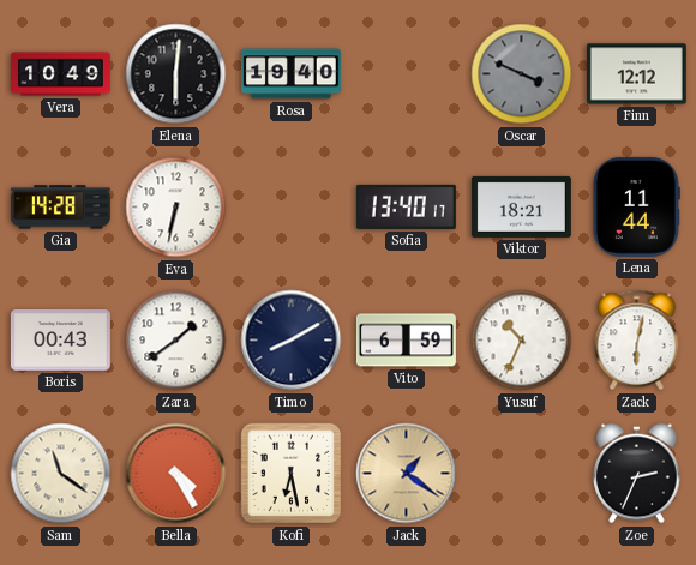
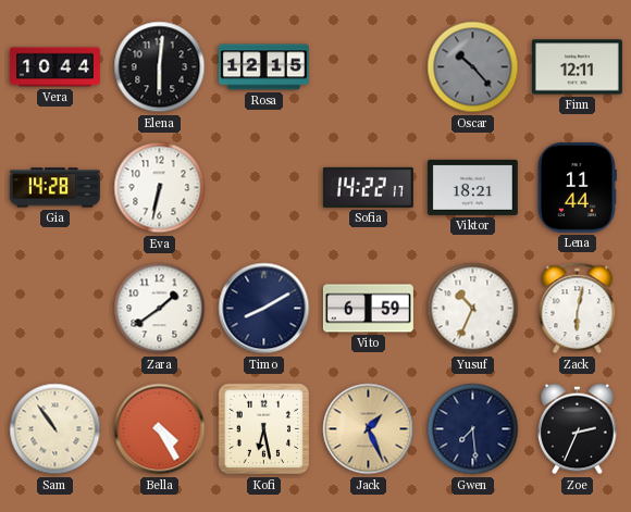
Vera: 10:49 -> 10:44
Rosa: 19:40 -> 12:15
Oscar: 3:49 -> 10:23
Finn: 12:12 -> 12:11
Sofia: 13:40 -> 14:22
Boris: 00:43 -> none
Sam: 11:21 -> 10:54
Jack: 1:21 -> 1:26
Gwen: none -> 7:29
